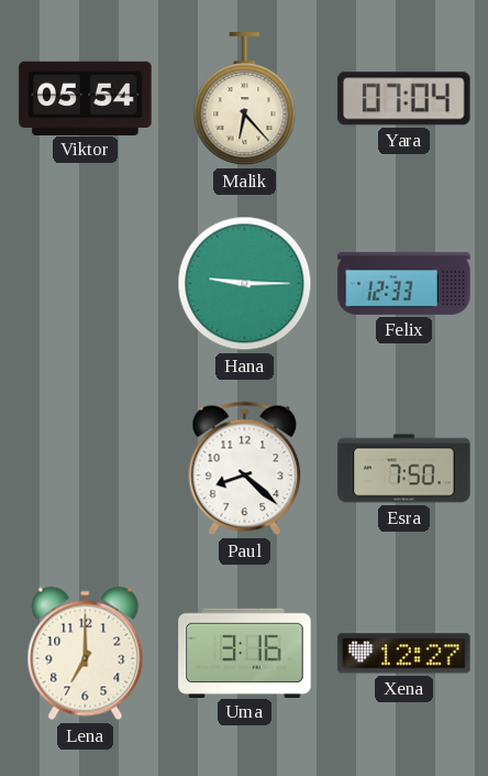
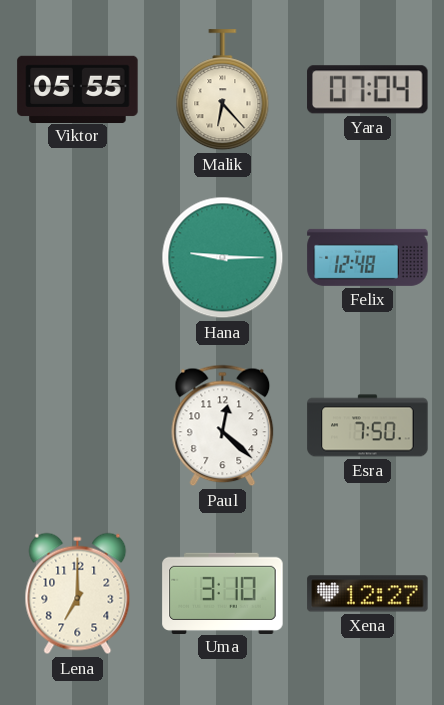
Viktor: 05:54 -> 05:55
Felix: 12:33 -> 12:48
Paul: 8:22 -> 12:22
Uma: 3:16 -> 3:10
